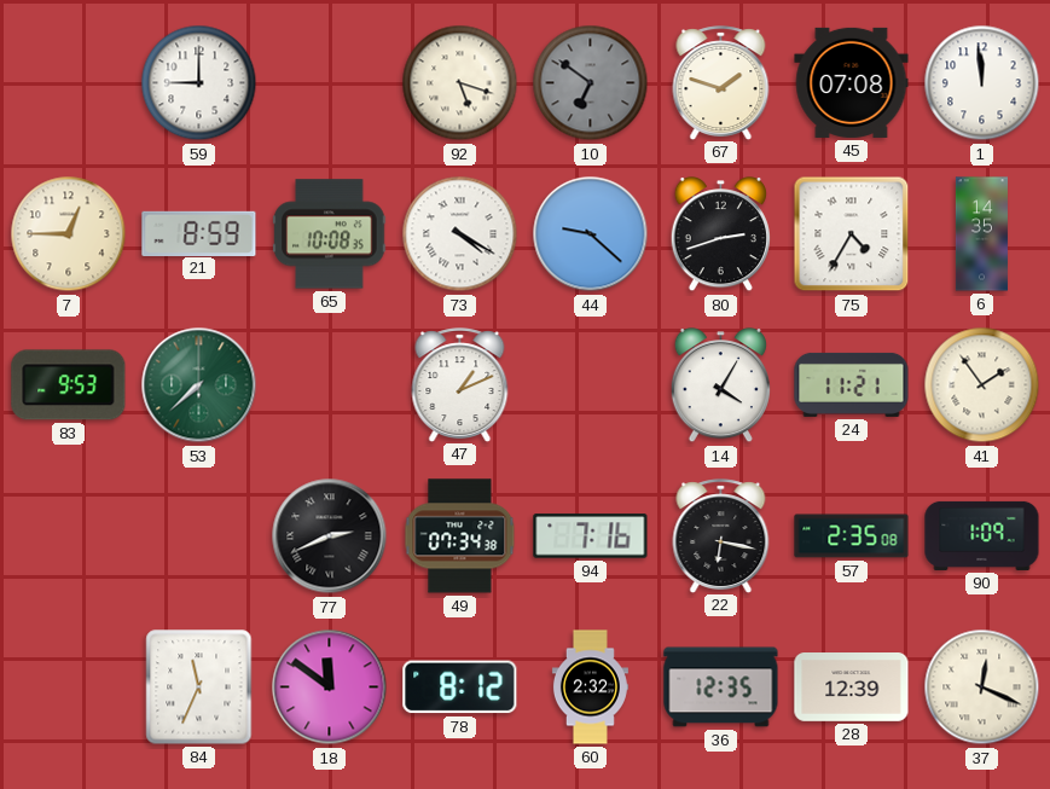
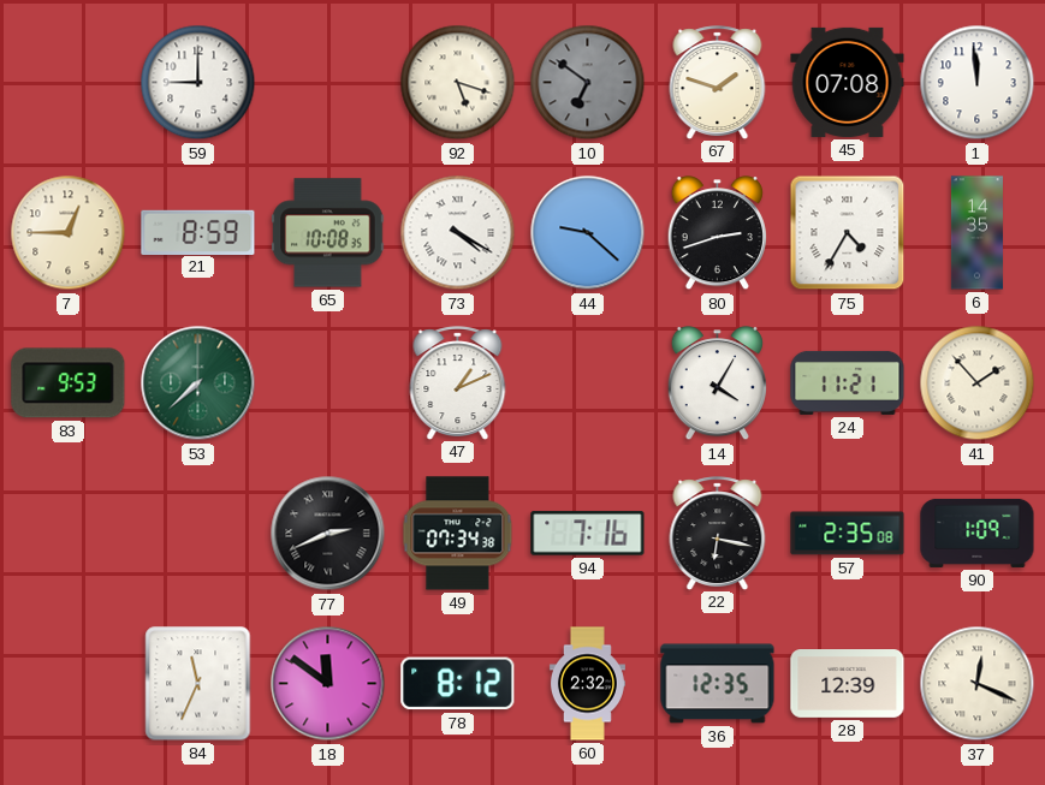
41: 1:54 -> 1:53
